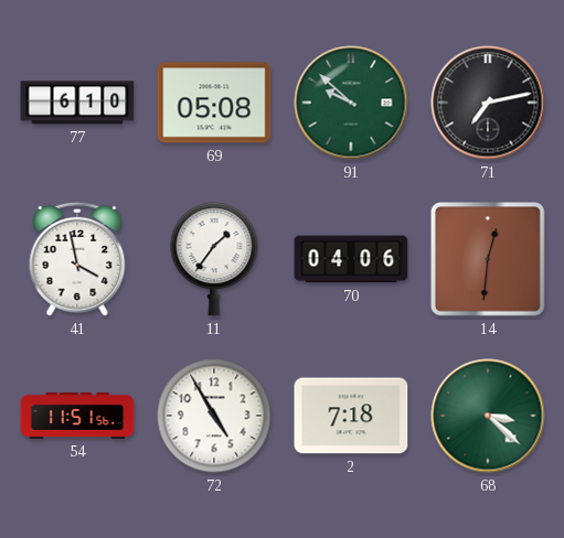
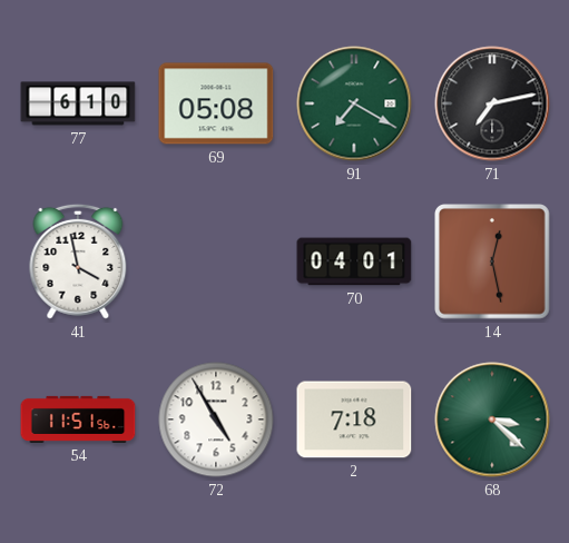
91: 9:52 -> 7:20
11: 1:36 -> none
70: 04:06 -> 04:01
14: 12:31 -> 12:28
